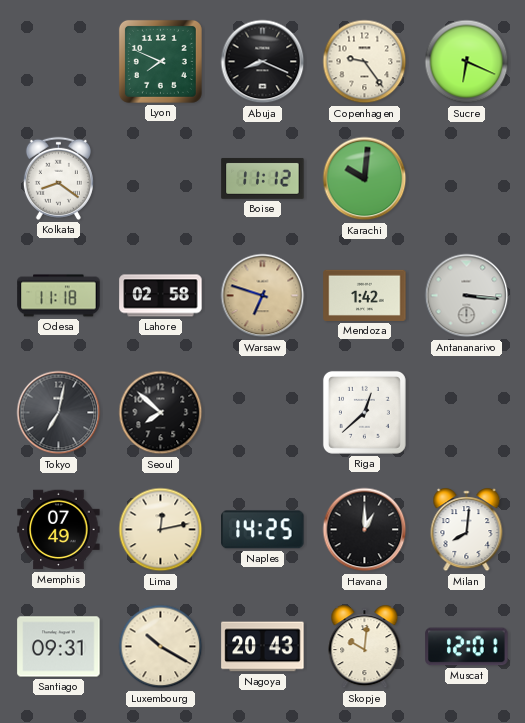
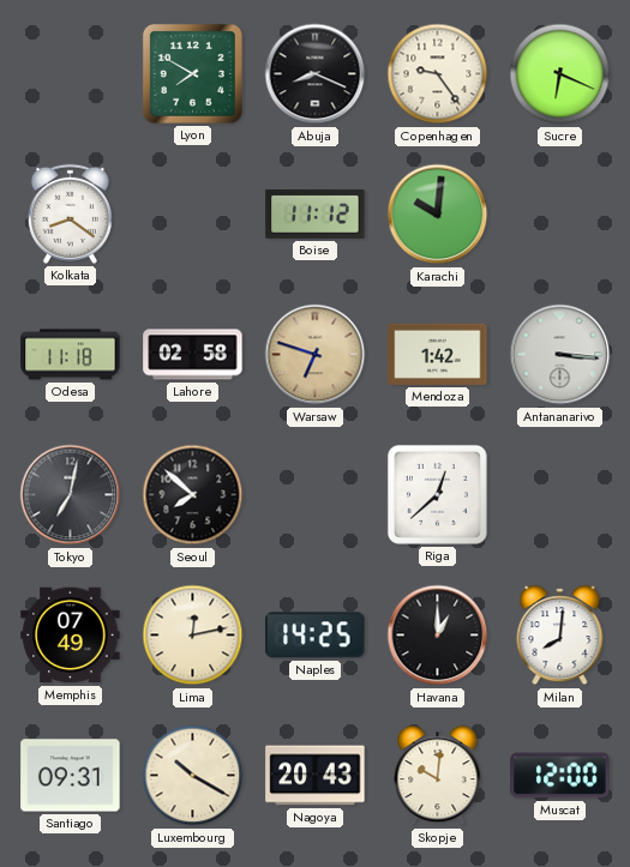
Lyon: 7:49 -> 7:50
Muscat: 12:01 -> 12:00
